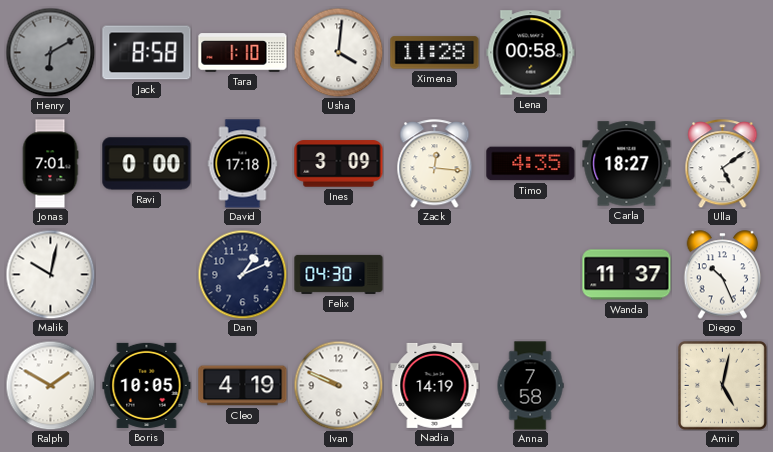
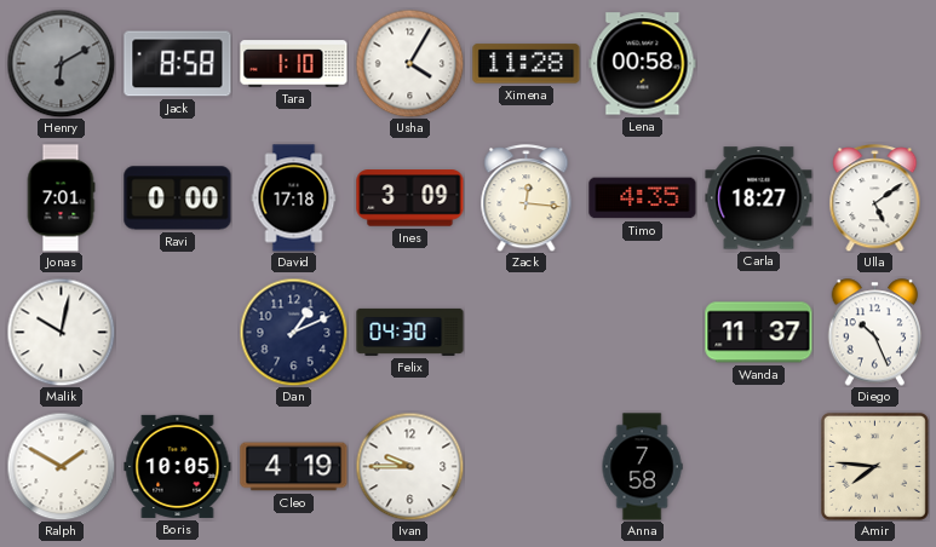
Usha: 4:01 -> 4:05
Ivan: 9:49 -> 9:45
Nadia: 14:19 -> none
Amir: 5:02 -> 7:46
